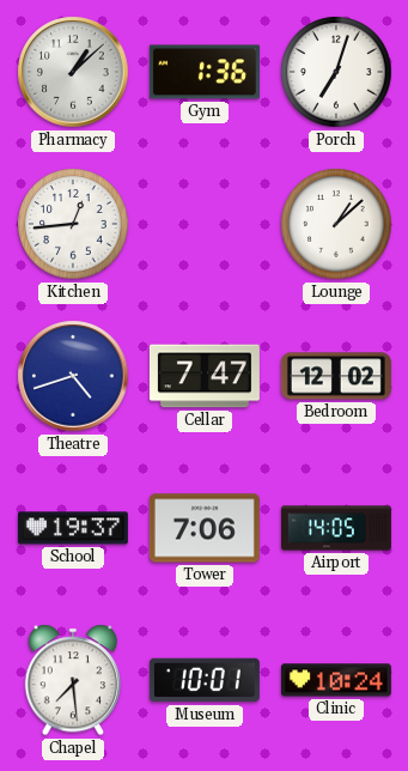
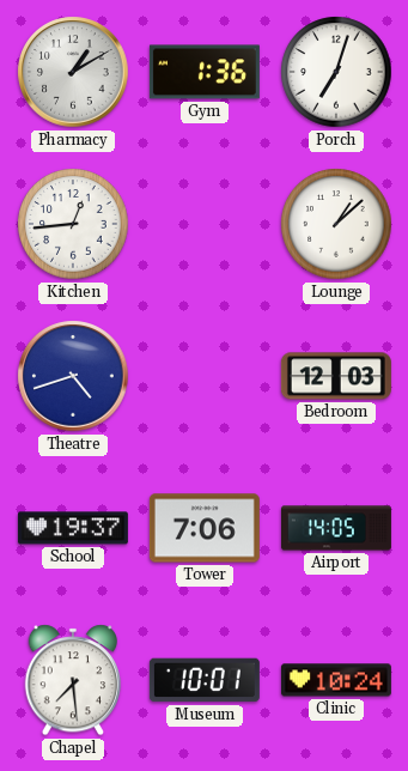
Pharmacy: 1:08 -> 1:10
Cellar: 7:47 -> none
Bedroom: 12:02 -> 12:03
